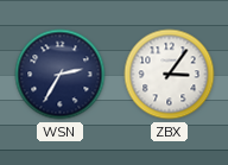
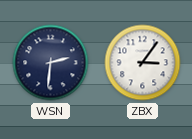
WSN: 2:35 -> 2:31
